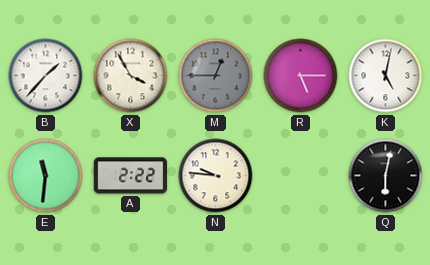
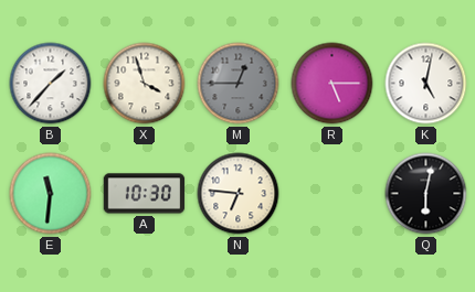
X: 3:55 -> 3:57
A: 2:22 -> 10:30
N: 9:46 -> 6:46
